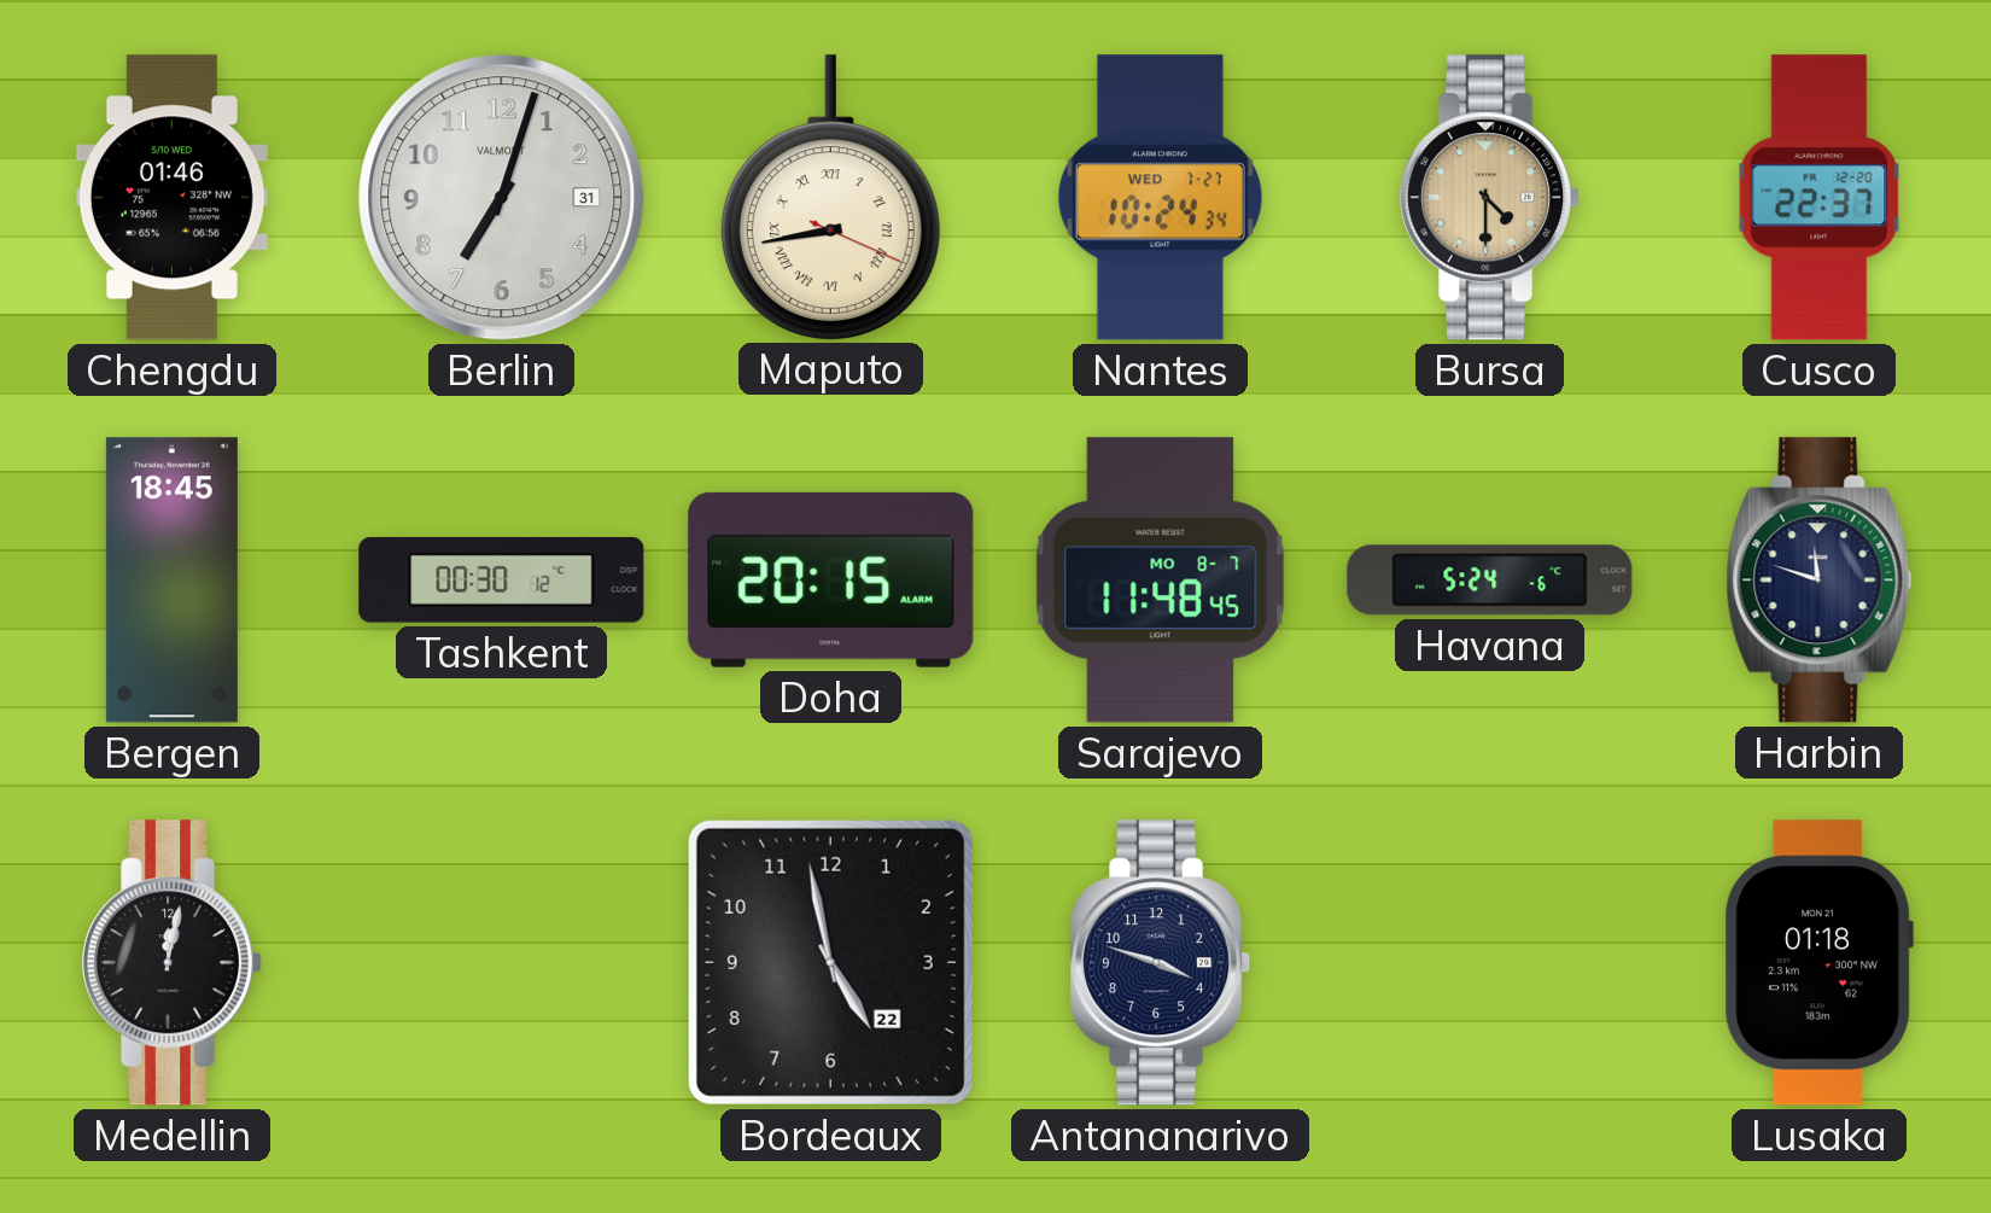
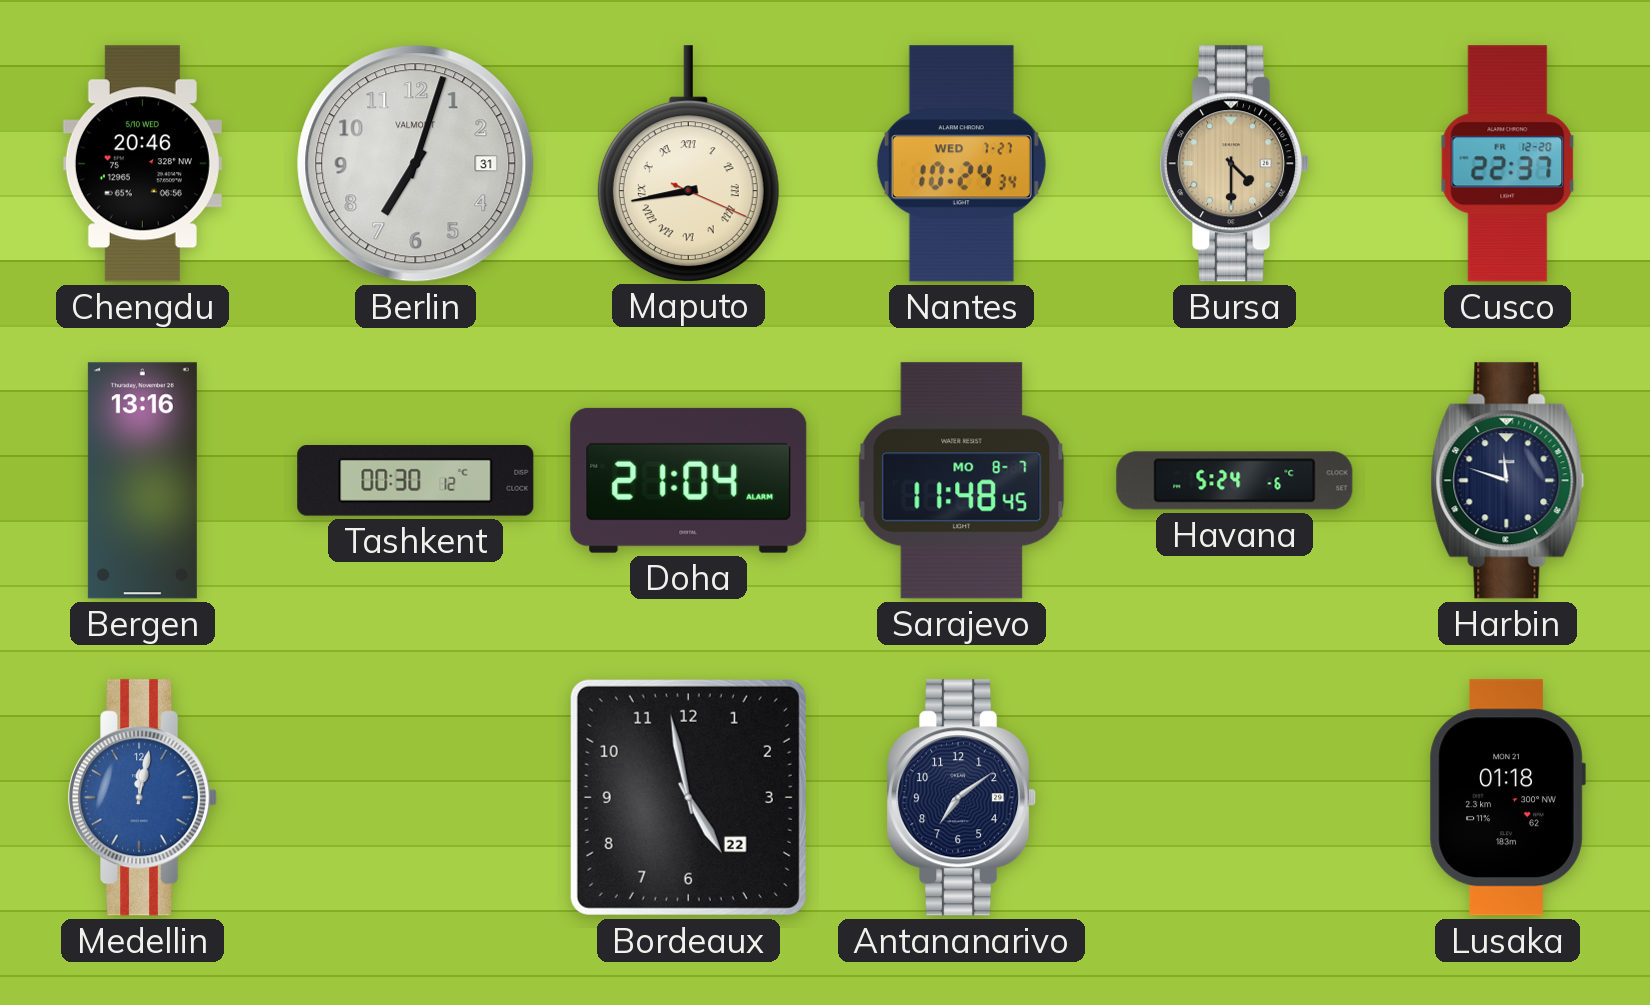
Chengdu: 01:46 -> 20:46
Bergen: 18:45 -> 13:16
Doha: 20:15 -> 21:04
Medellin dial: black -> blue
Antananarivo: 3:48 -> 7:09
